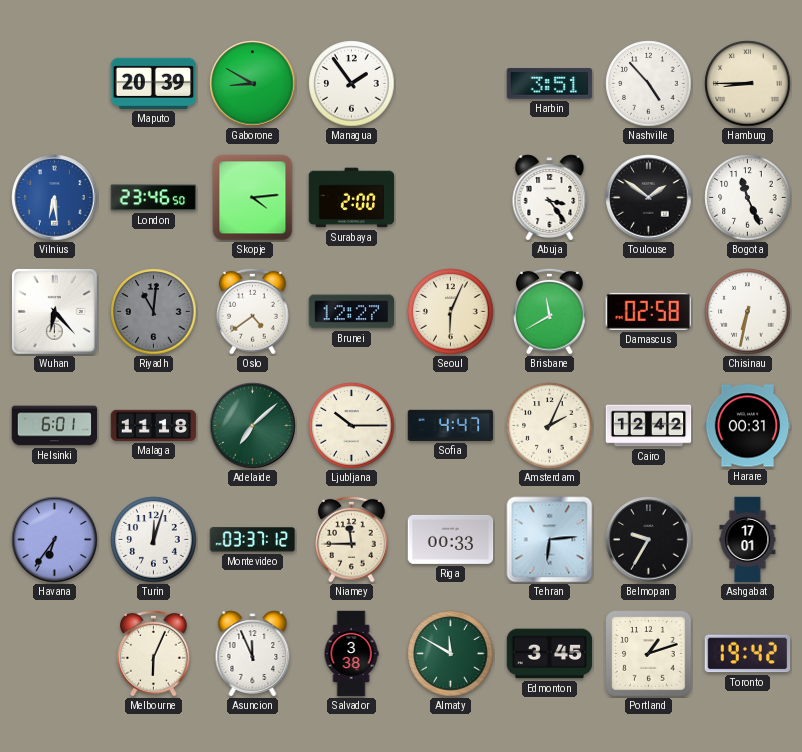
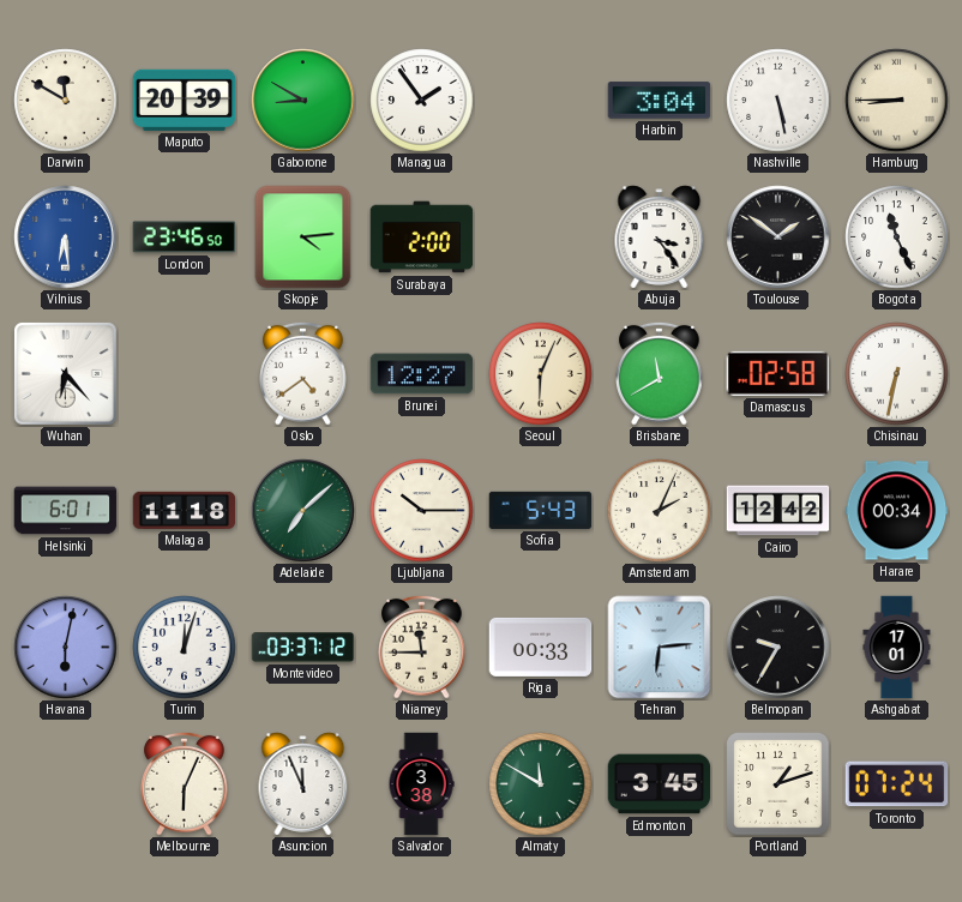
Darwin: none -> 11:50
Harbin: 3:51 -> 3:04
Nashville: 4:53 -> 5:28
Riyadh: 11:01 -> none
Sofia: 4:47 -> 5:43
Harare: 00:31 -> 00:34
Havana: 6:36 -> 6:02
Toronto: 19:42 -> 07:24
